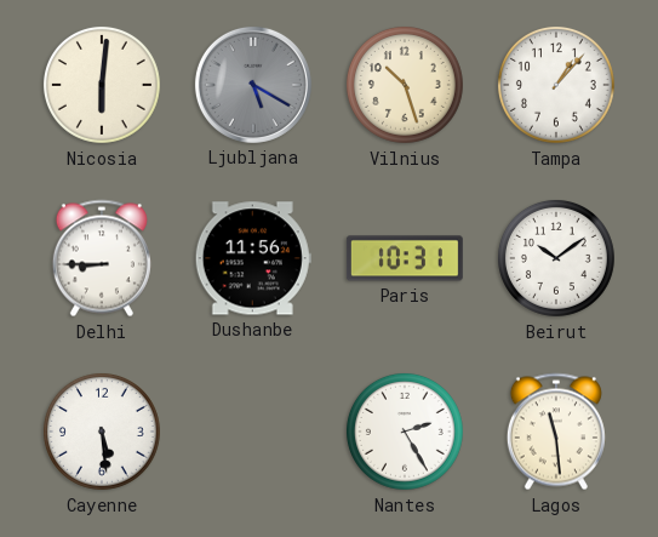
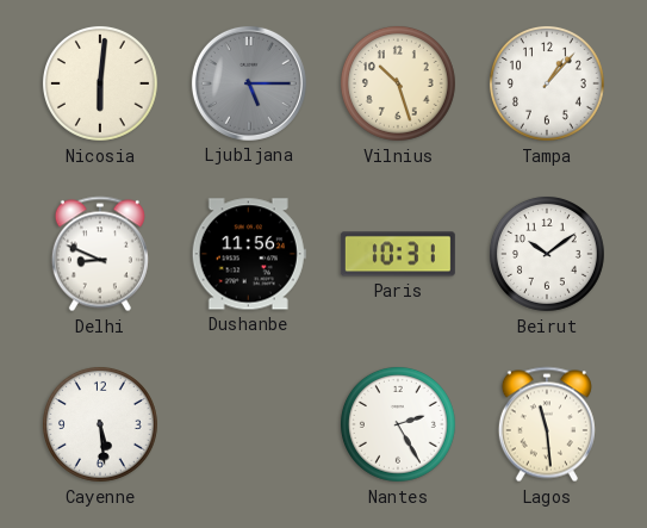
Ljubljana: 5:20 -> 5:15
Delhi: 8:45 -> 8:49
